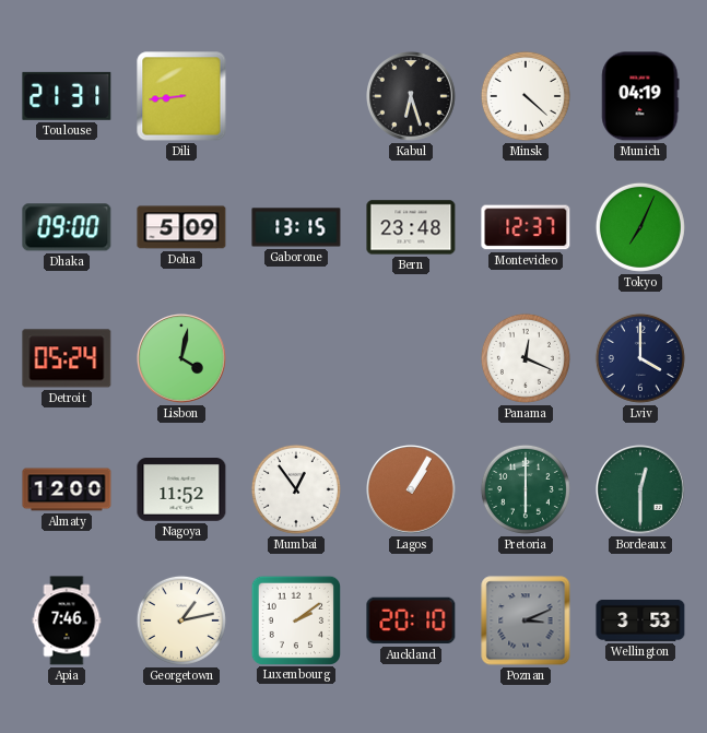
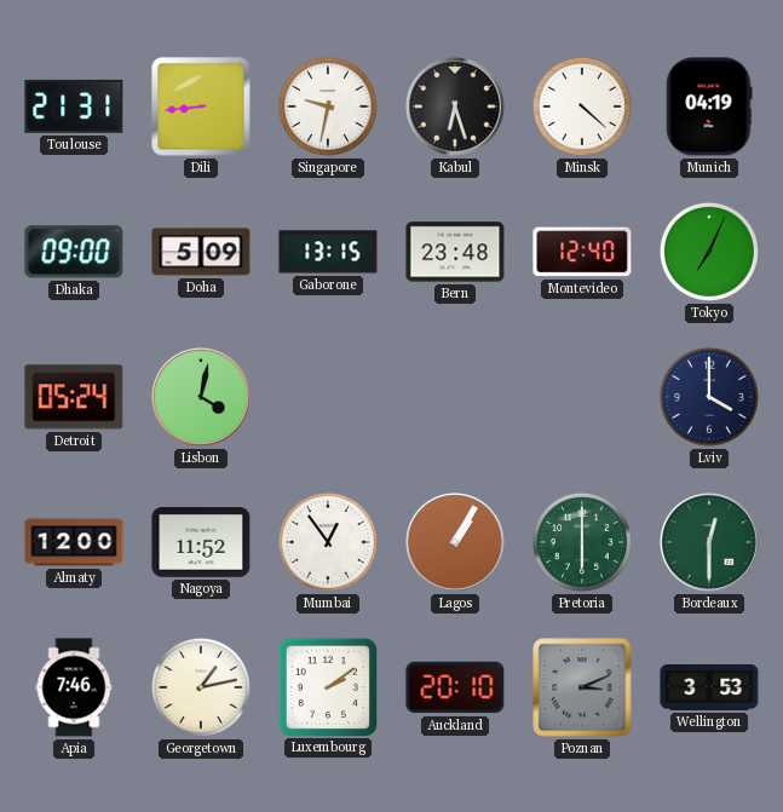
Singapore: none -> 9:32
Montevideo: 12:37 -> 12:40
Panama: 12:19 -> none
